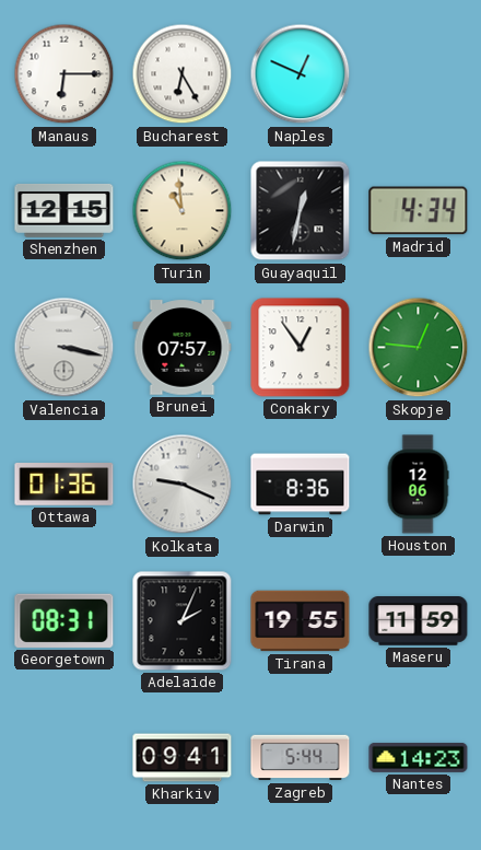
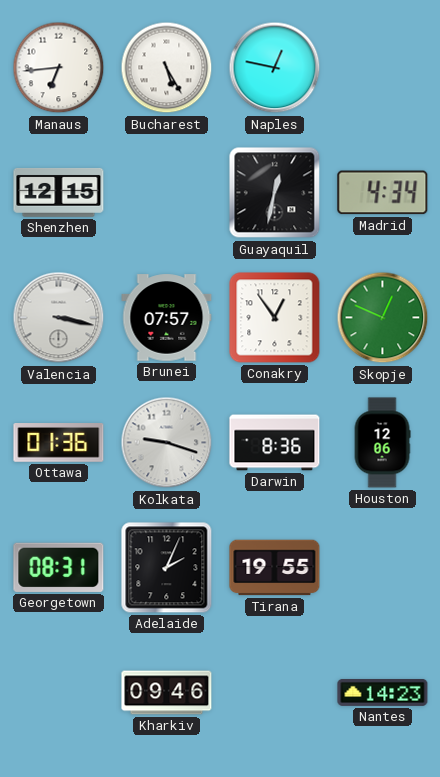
Manaus: 6:15 -> 6:44
Bucharest: 6:25 -> 5:25
Naples: 12:49 -> 12:47
Turin: 10:59 -> none
Skopje: 12:46 -> 12:49
Kolkata: 9:19 -> 9:18
Maseru: 11:59 -> none
Kharkiv: 09:41 -> 09:46
Zagreb: 5:44 -> none
